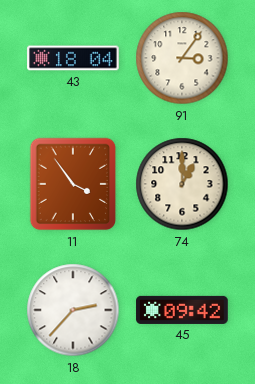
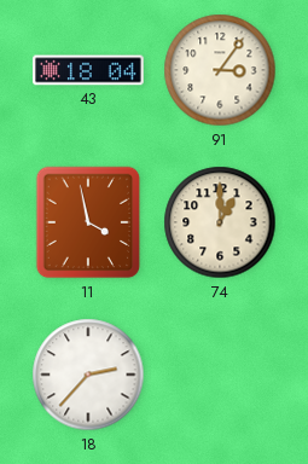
11: 3:54 -> 3:58
45: 09:42 -> none
